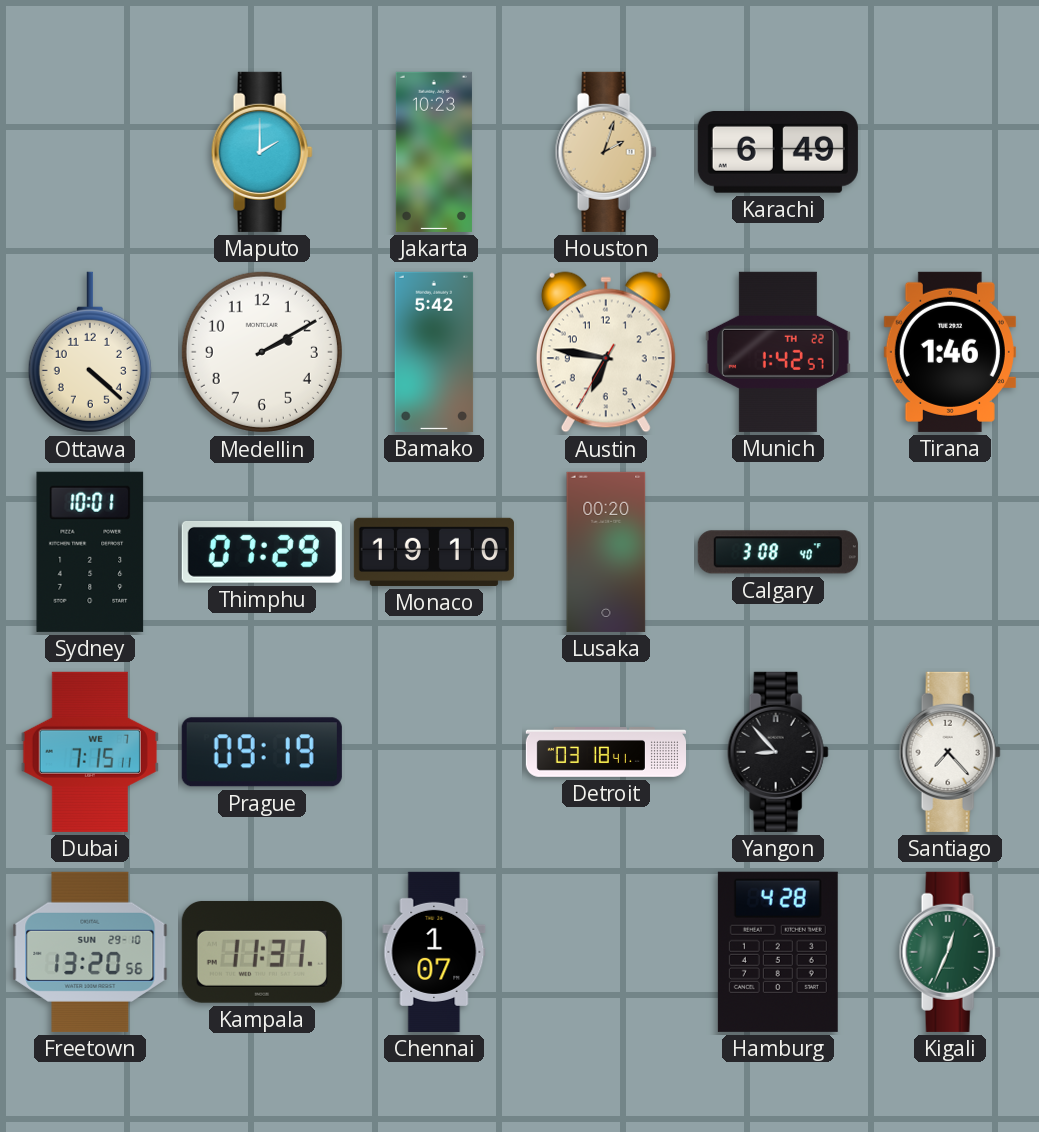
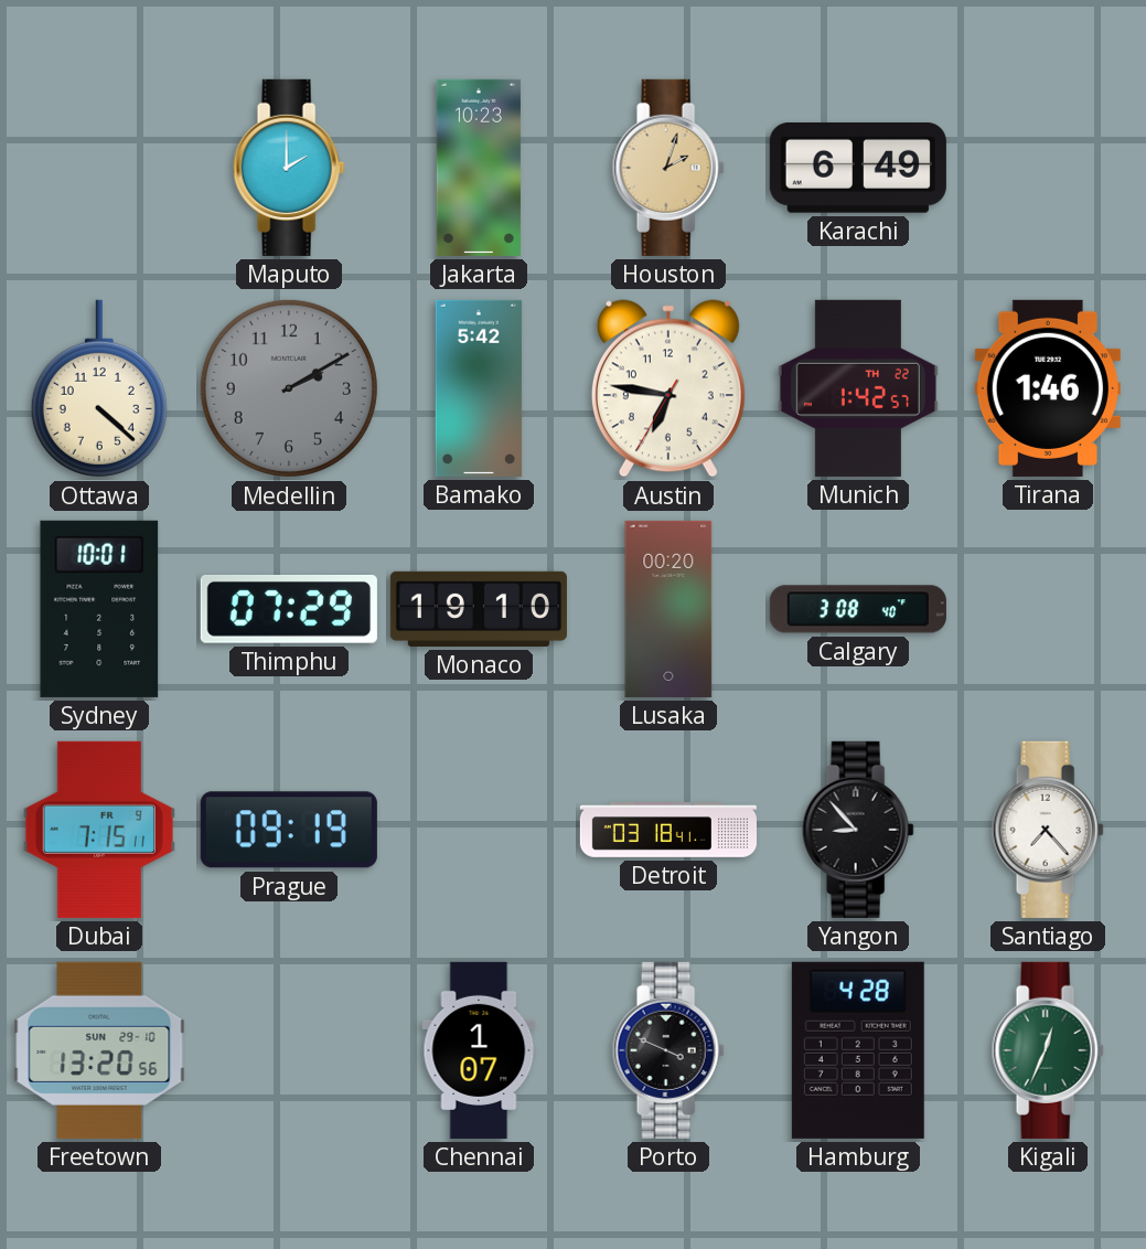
Medellin dial: white -> grey
Dubai date: WE 7 -> FR 9
Kampala: 11:31 -> none
Porto: none -> 3:49
